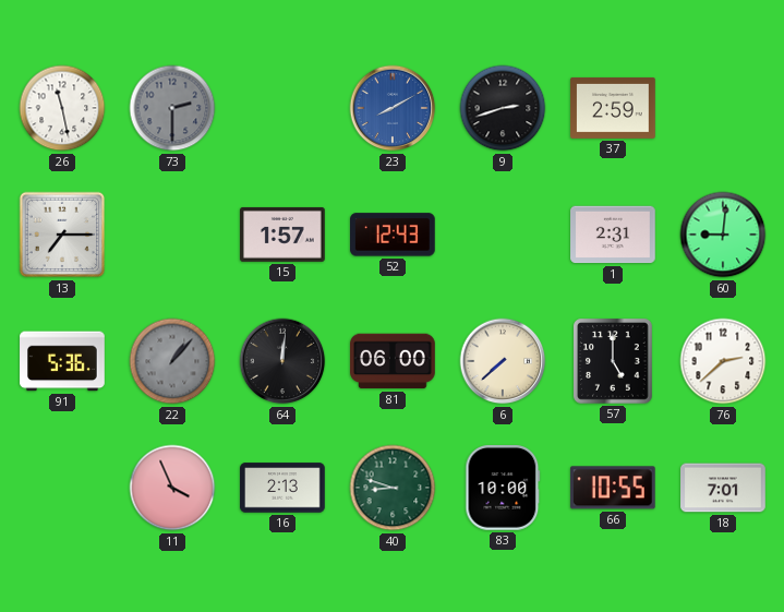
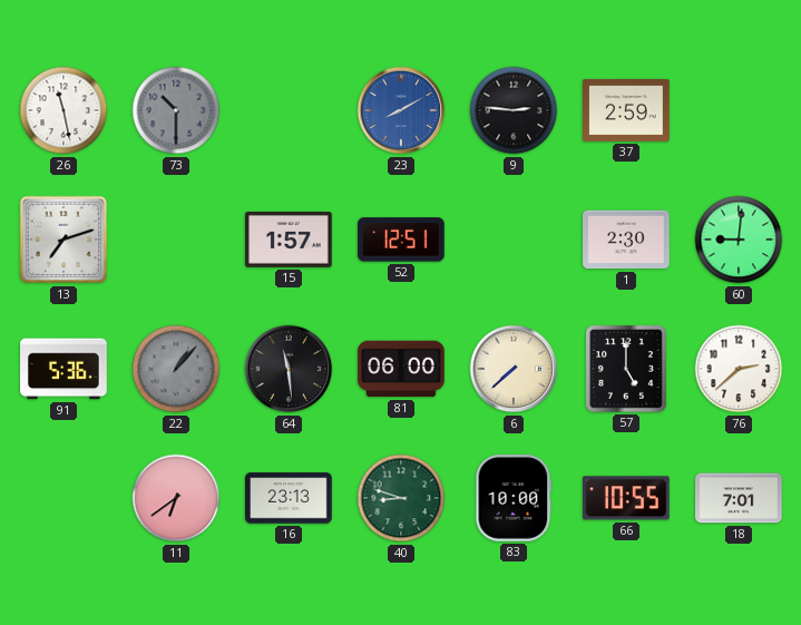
73: 2:30 -> 10:30
9: 2:42 -> 2:46
13: 7:15 -> 7:12
52: 12:43 -> 12:51
1: 2:31 -> 2:30
64: 12:01 -> 11:29
11: 3:56 -> 6:39
16: 2:13 -> 23:13
